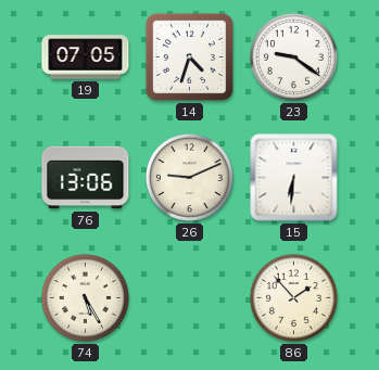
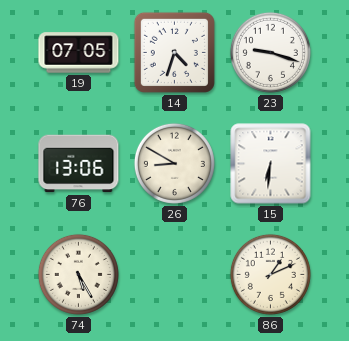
23: 9:21 -> 9:18
26: 9:11 -> 8:50
86: 1:53 -> 1:11
